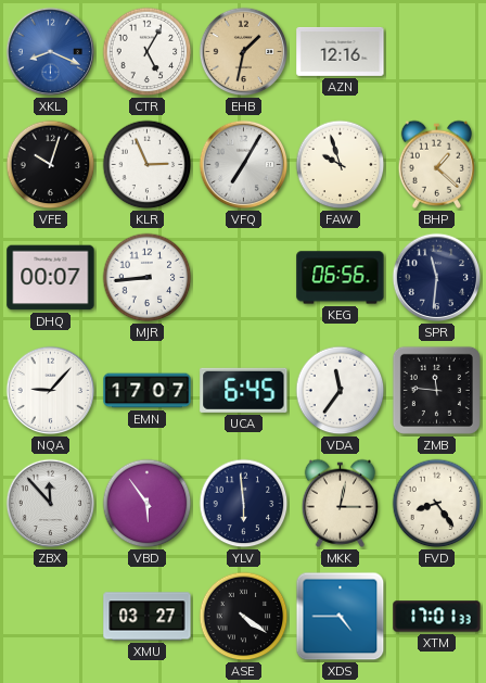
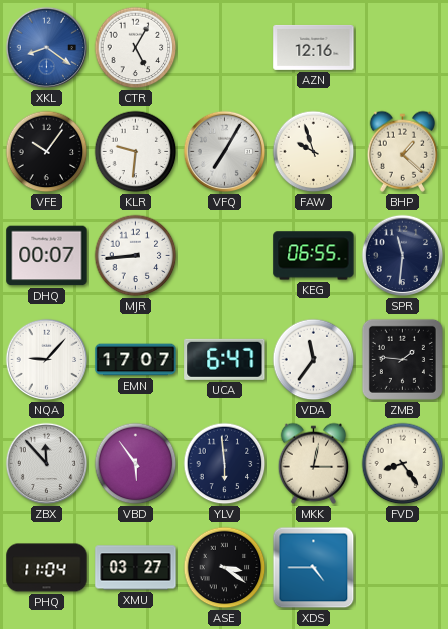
XKL: 8:19 -> 8:21
EHB: 1:32 -> none
VFE: 10:03 -> 10:06
KLR: 2:56 -> 9:31
KEG: 06:56 -> 06:55
UCA: 6:45 -> 6:47
ZMB: 11:46 -> 1:46
PHQ: none -> 11:04
ASE: 4:21 -> 3:21
XTM: 17:01 -> none
